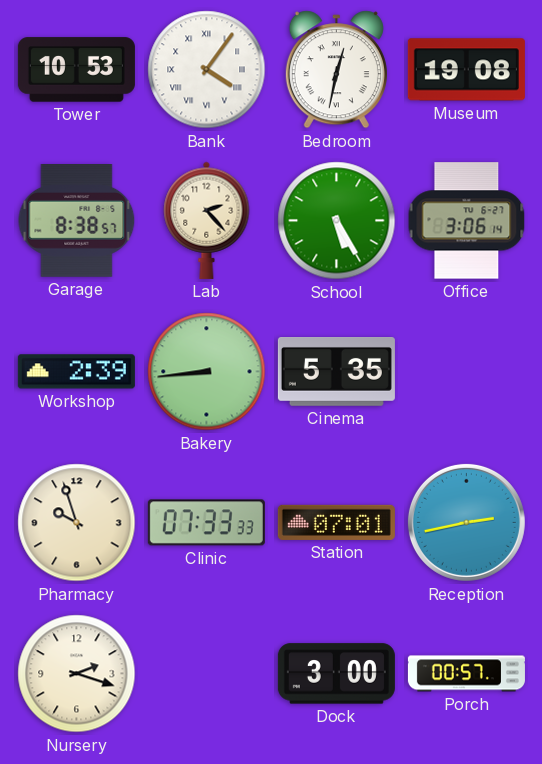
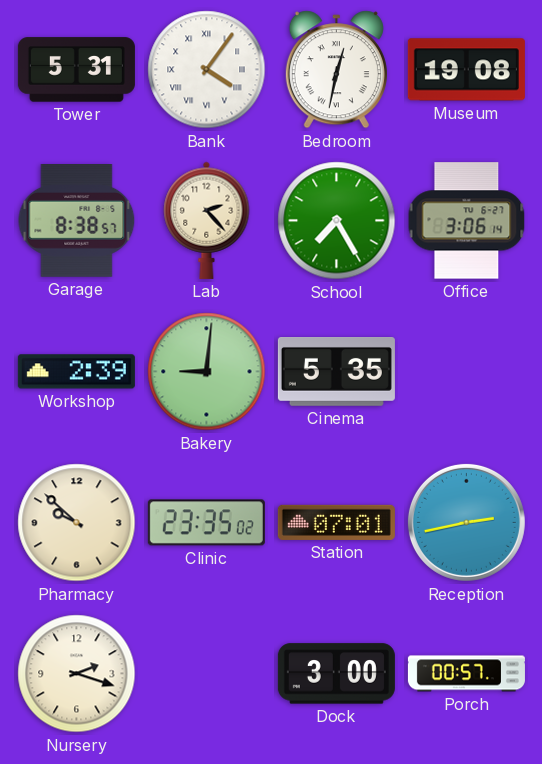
Tower: 10:53 -> 5:31
School: 5:25 -> 7:25
Bakery: 8:44 -> 9:01
Pharmacy: 9:57 -> 9:52
Clinic: 07:33 -> 23:35
